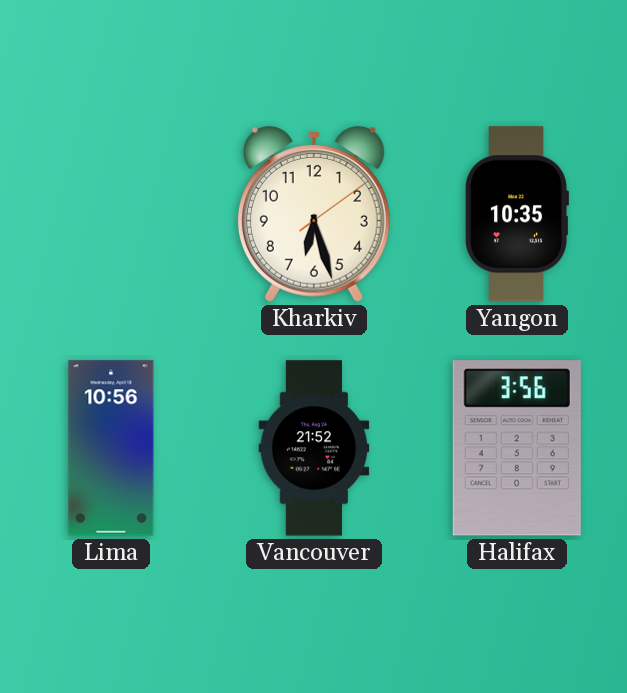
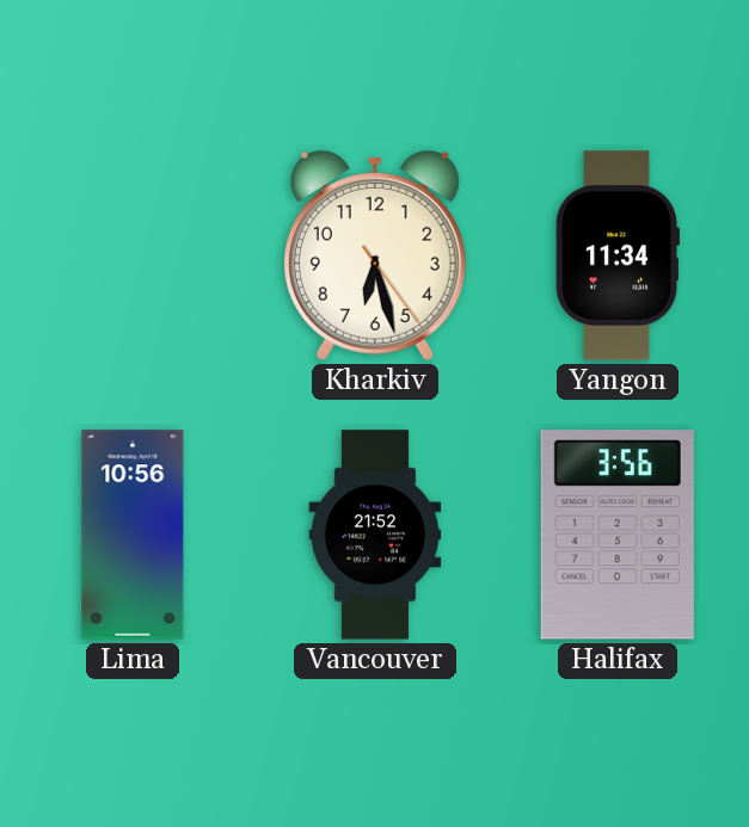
Kharkiv: 6:27:09 -> 6:27:24
Yangon: 10:35 -> 11:34
